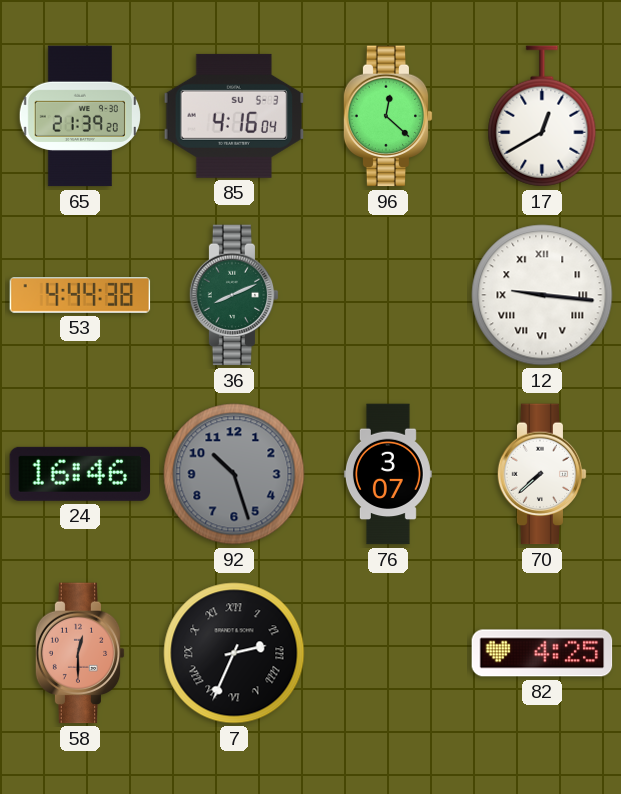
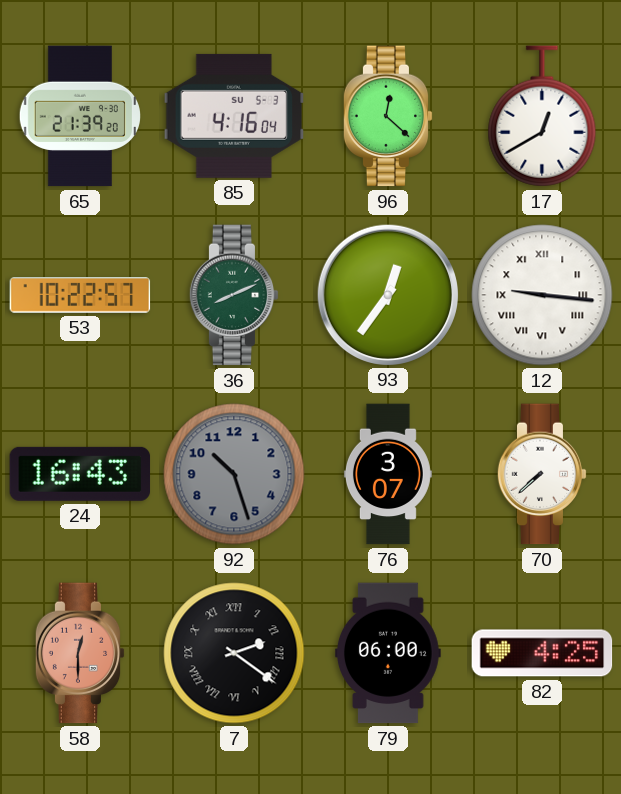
53: 4:44 -> 10:22
93: none -> 12:36
24: 16:46 -> 16:43
7: 2:34 -> 2:21
79: none -> 06:00
